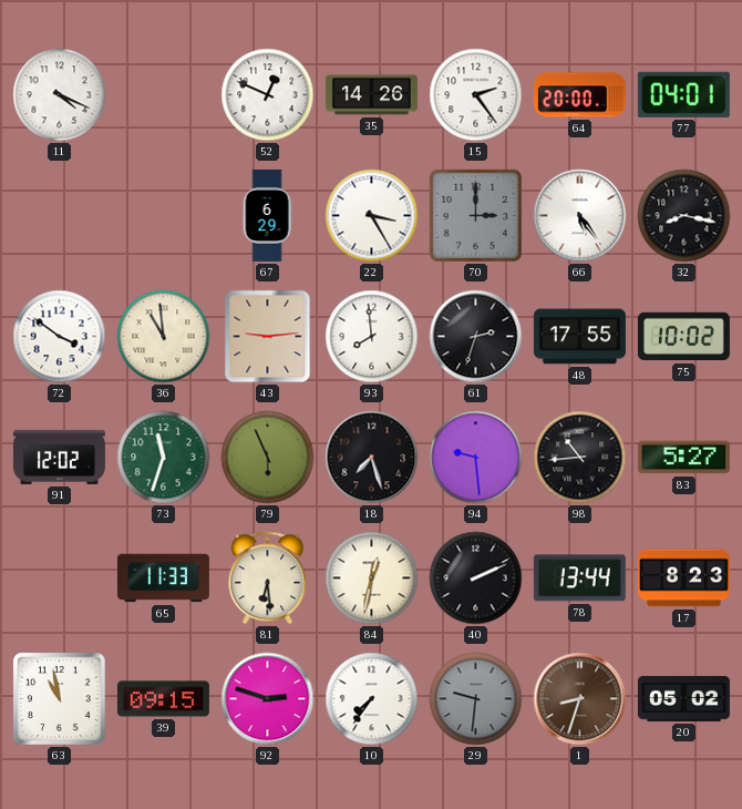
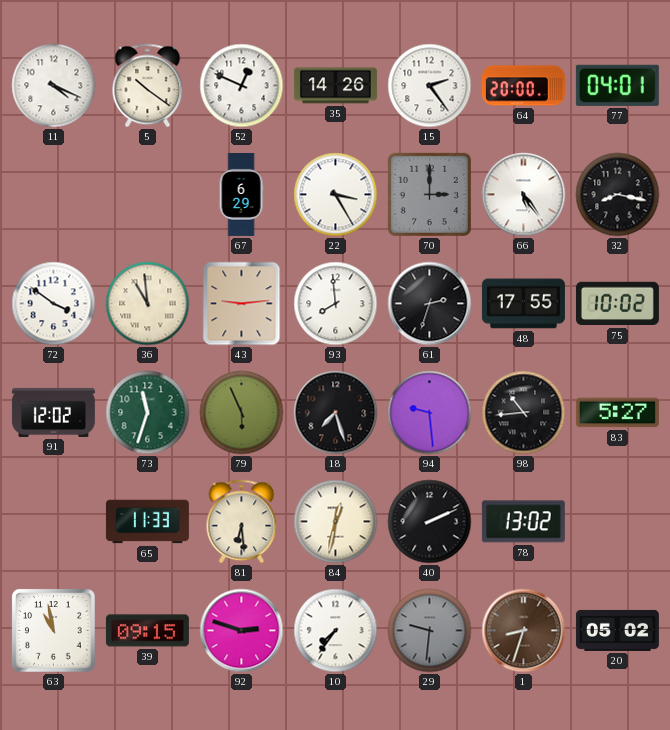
5: none -> 10:21
78: 13:44 -> 13:02
17: 8:23 -> none
